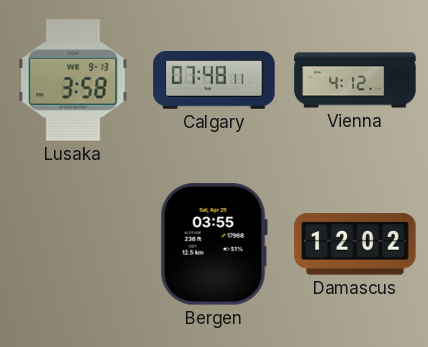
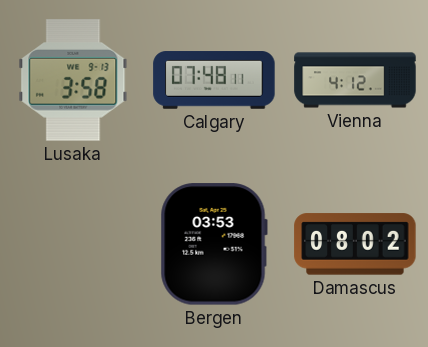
Bergen: 03:55 -> 03:53
Damascus: 12:02 -> 08:02
